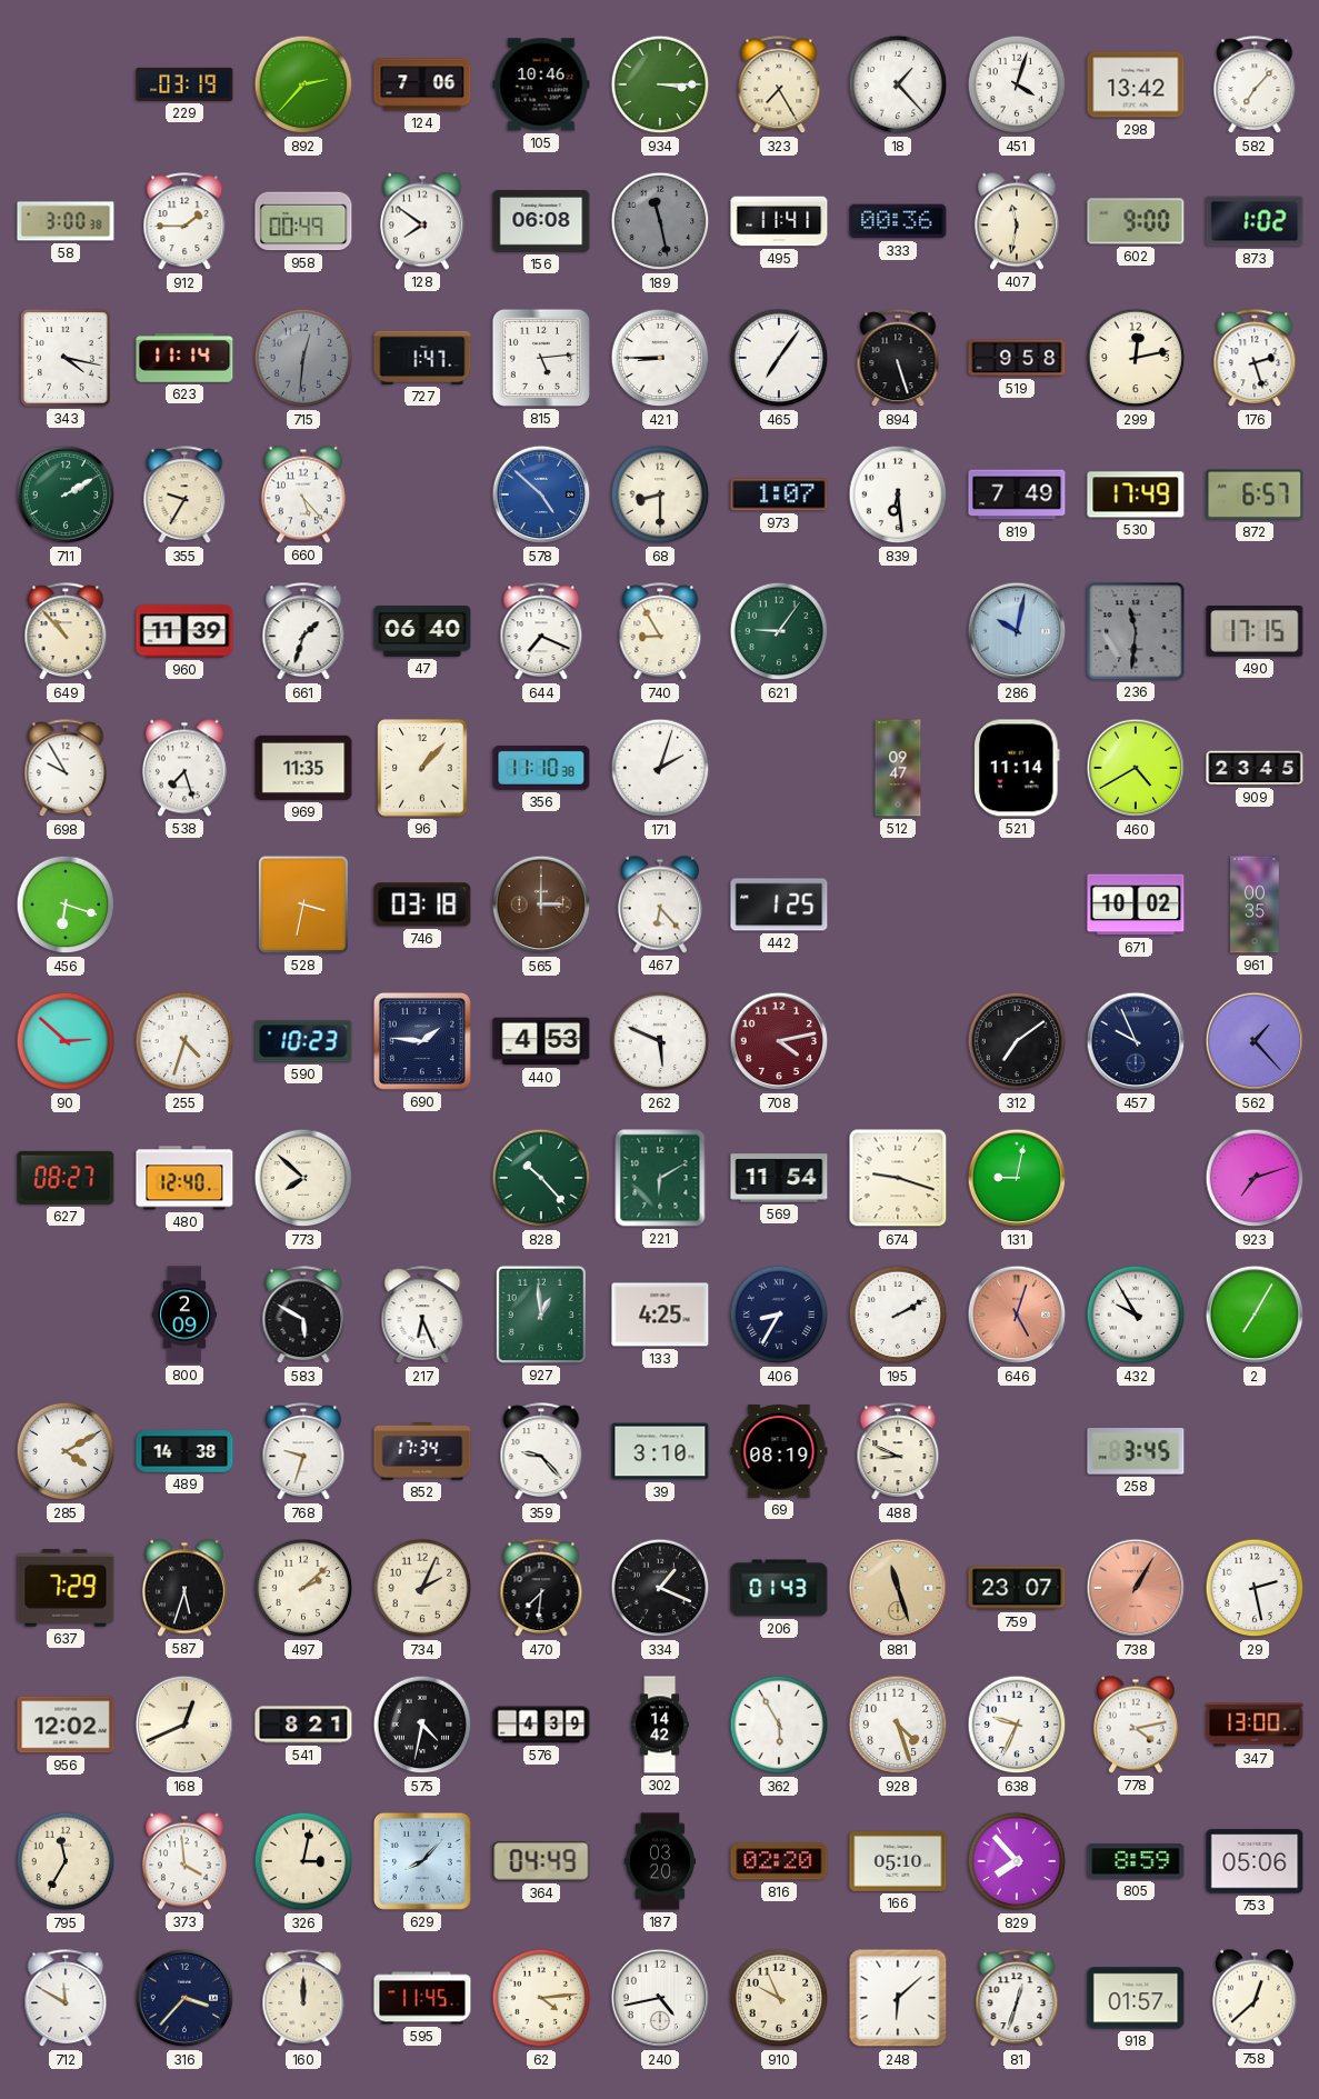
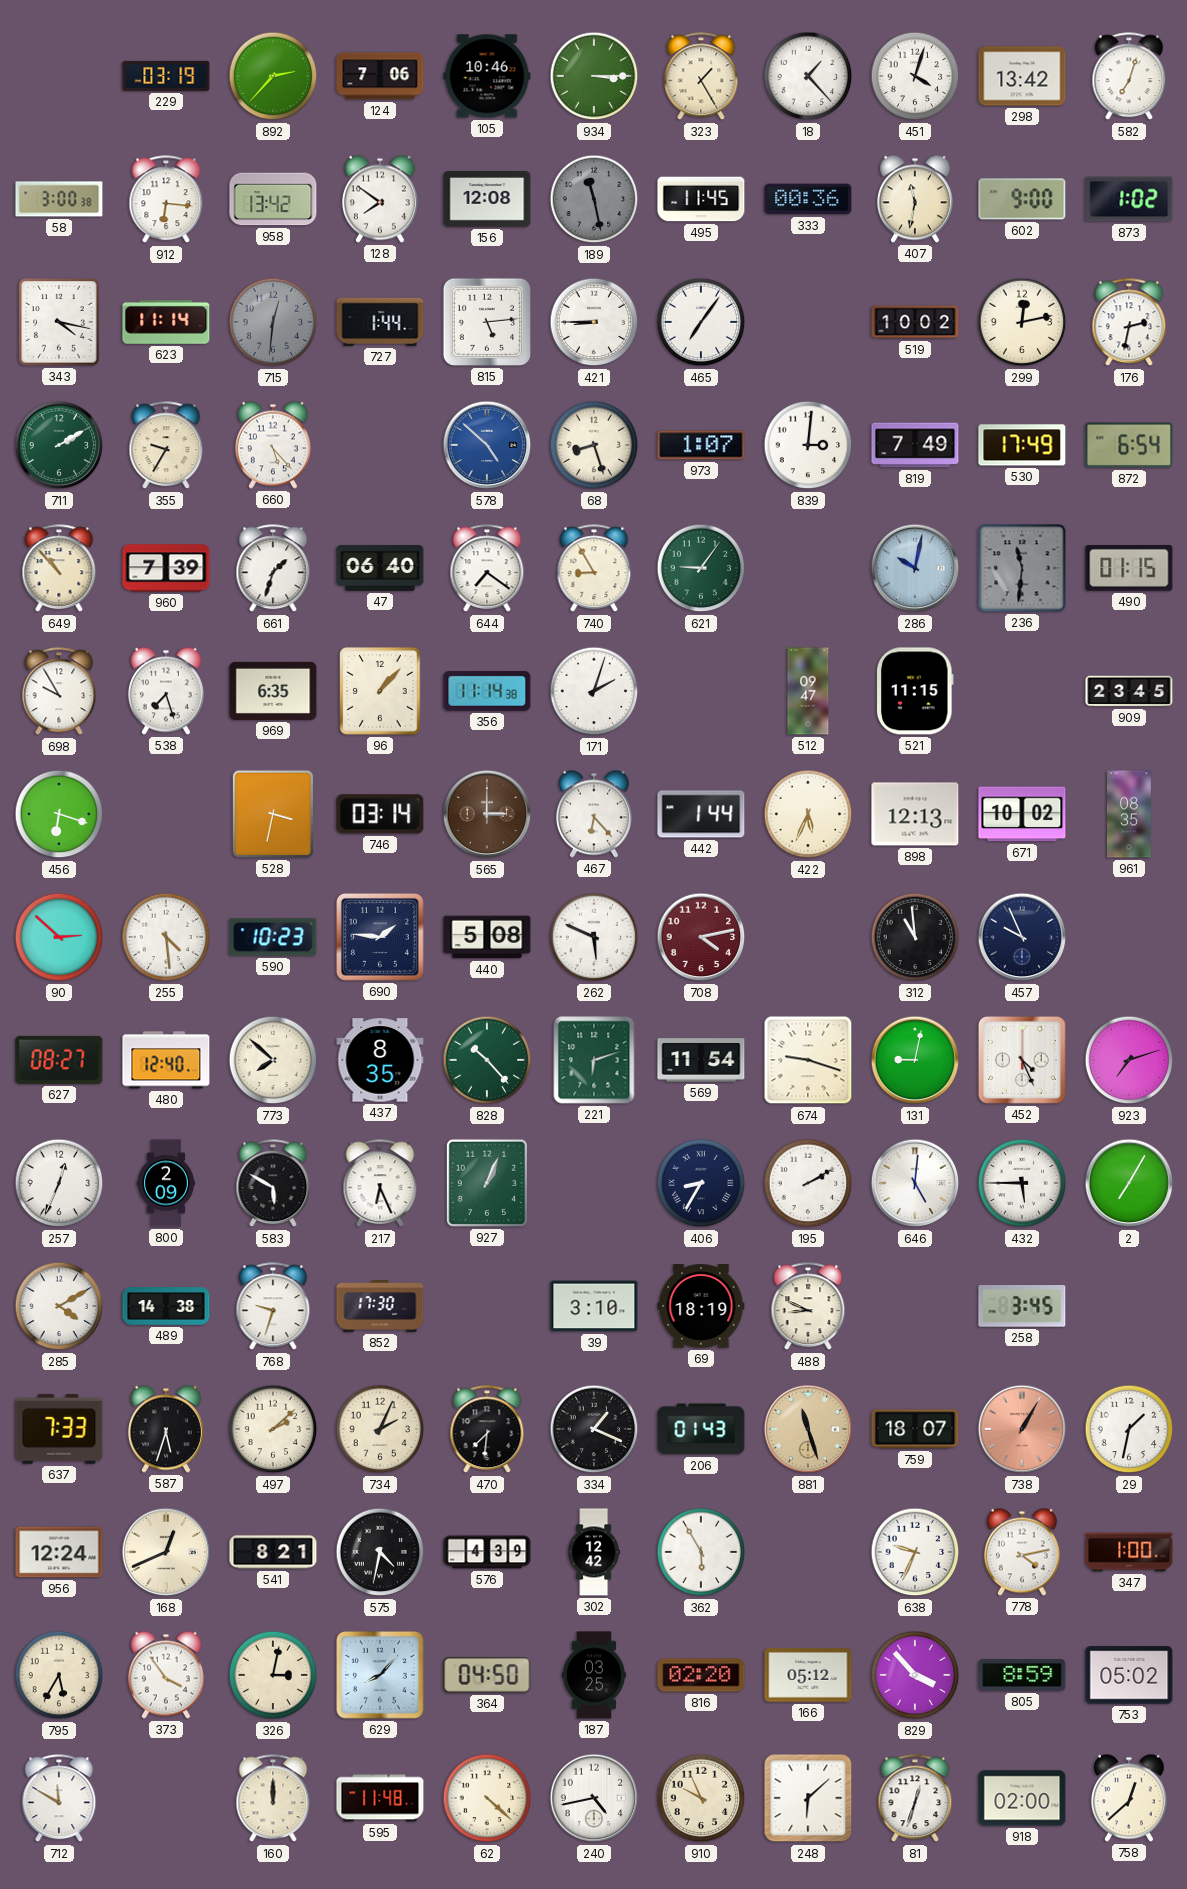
323: 7:25 -> 1:25
582: 7:07 -> 7:03
912: 1:45 -> 6:16
958: 00:49 -> 13:42
156: 06:08 -> 12:08
495: 11:41 -> 11:45
727: 1:47 -> 1:44
894: 5:27 -> none
519: 9:58 -> 10:02
176: 2:27 -> 2:32
68: 8:30 -> 8:27
839: 6:29 -> 3:01
872: 6:57 -> 6:54
960: 11:39 -> 7:39
644: 7:19 -> 7:21
490: 17:15 -> 01:15
969: 11:35 -> 6:35
356: 11:10 -> 11:14
521: 11:14 -> 11:15
460: 4:40 -> none
746: 03:18 -> 03:14
442: 1:25 -> 1:44
422: none -> 5:34
898: none -> 12:13
961: 00:35 -> 08:35
255: 4:33 -> 4:29
440: 4:53 -> 5:08
312: 7:09 -> 10:59
562: 1:23 -> none
437: none -> 8:35
221: 6:10 -> 6:12
452: none -> 4:26
257: none -> 12:34
927: 12:59 -> 1:04
133: 4:25 -> none
646: 5:03 -> 5:01
646 dial: salmon -> white
432: 9:55 -> 5:45
852: 17:34 -> 17:30
359: 9:23 -> none
69: 08:19 -> 18:19
637: 7:29 -> 7:33
759: 23:07 -> 18:07
29: 2:28 -> 1:32
956: 12:02 -> 12:24
302: 14:42 -> 12:42
928: 4:27 -> none
347: 13:00 -> 1:00
795: 11:35 -> 5:35
373: 3:59 -> 3:54
364: 04:49 -> 04:50
187: 03:20 -> 03:25
166: 05:10 -> 05:12
829: 7:53 -> 3:53
753: 05:06 -> 05:02
316: 3:37 -> none
595: 11:45 -> 11:48
62: 4:14 -> 4:22
918: 01:57 -> 02:00
